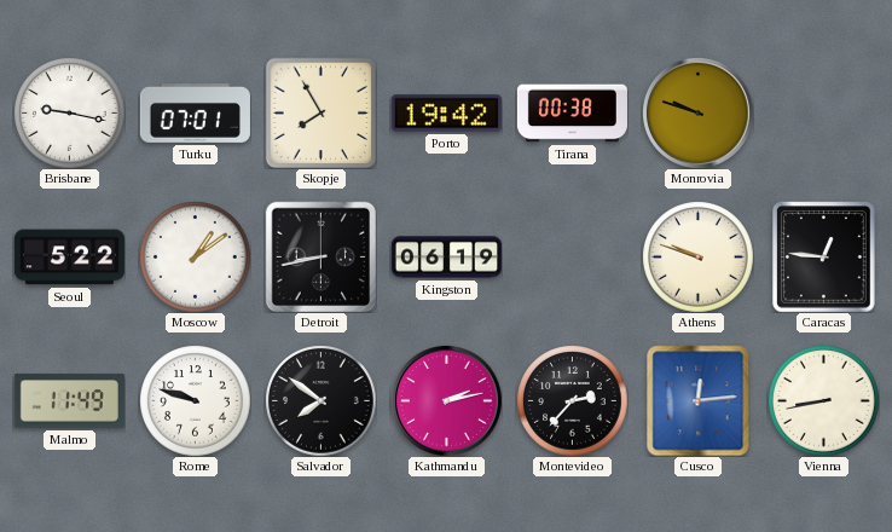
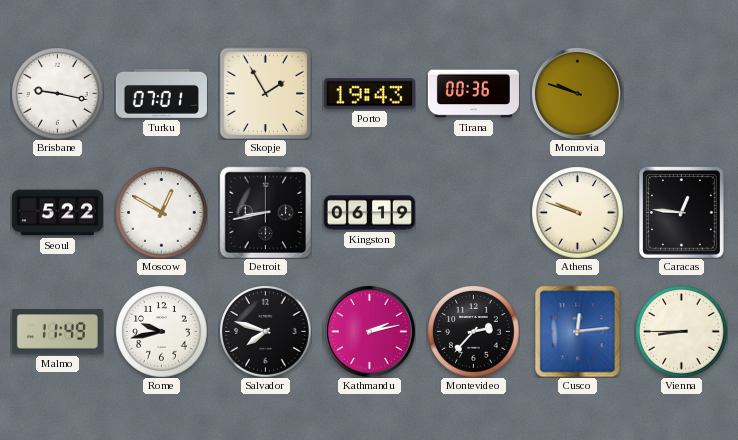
Skopje: 7:55 -> 1:55
Porto: 19:42 -> 19:43
Tirana: 00:38 -> 00:36
Moscow: 1:09 -> 12:50
Rome: 9:48 -> 9:43
Salvador: 7:51 -> 7:48
Vienna: 8:43 -> 8:45
